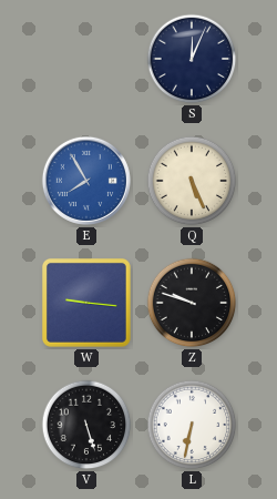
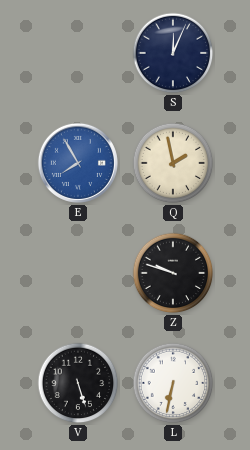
Q: 5:26 -> 1:58
W: 9:16 -> none
